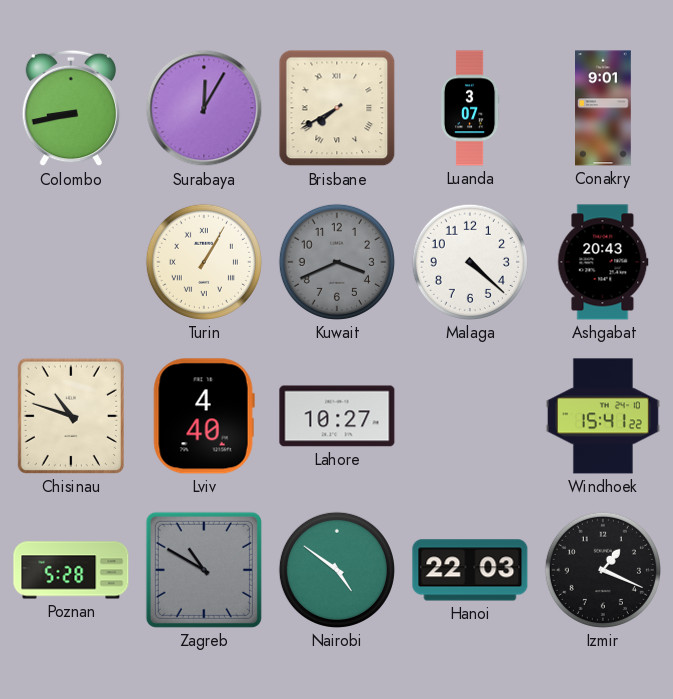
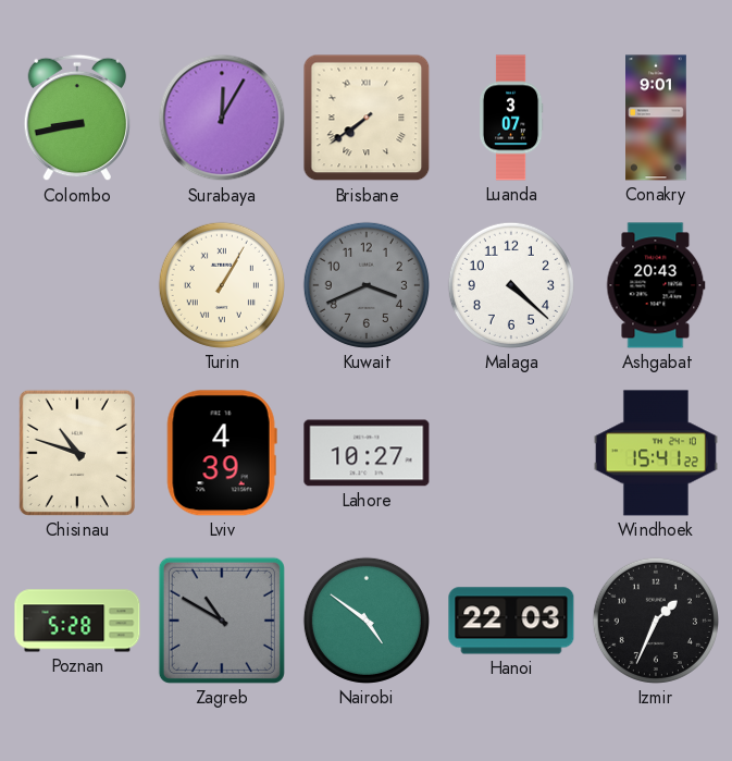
Brisbane: 7:40 -> 7:39
Lviv: 4:40 -> 4:39
Izmir: 1:19 -> 1:34
